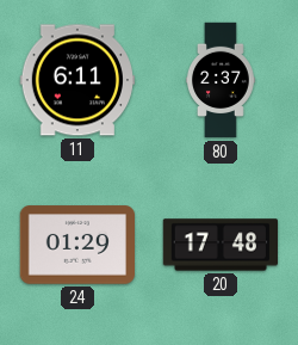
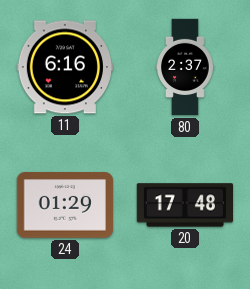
11: 6:11 -> 6:16
